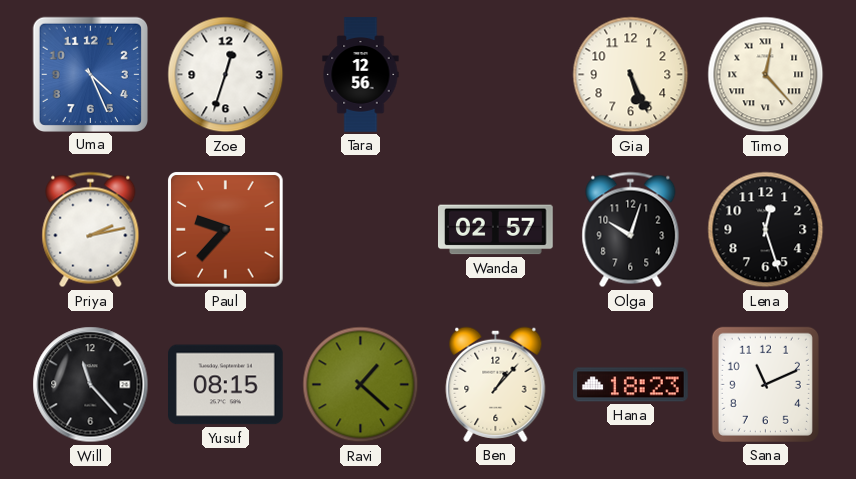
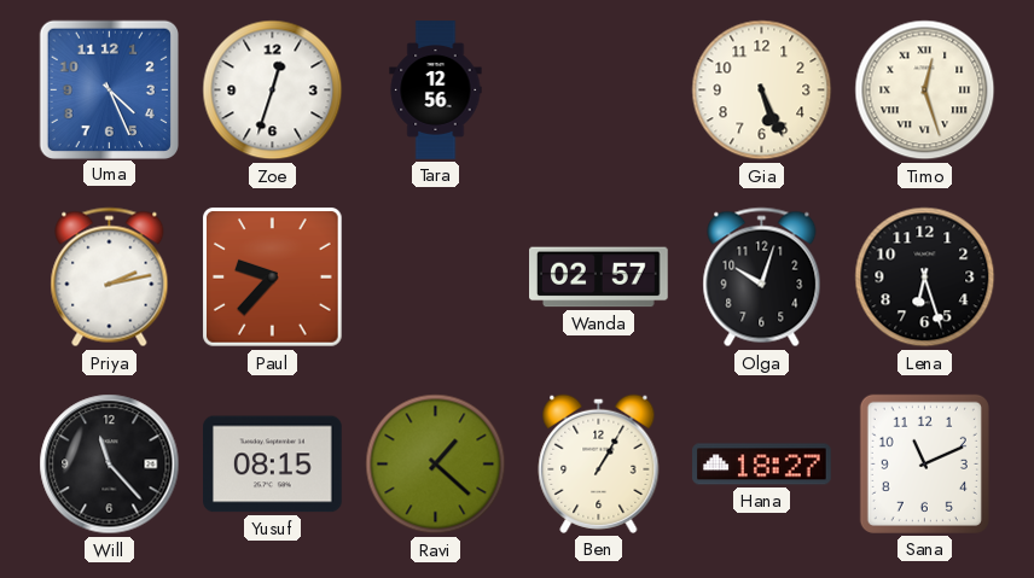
Timo: 12:23 -> 12:27
Lena: 12:27 -> 6:27
Ben: 1:07 -> 1:05
Hana: 18:23 -> 18:27
